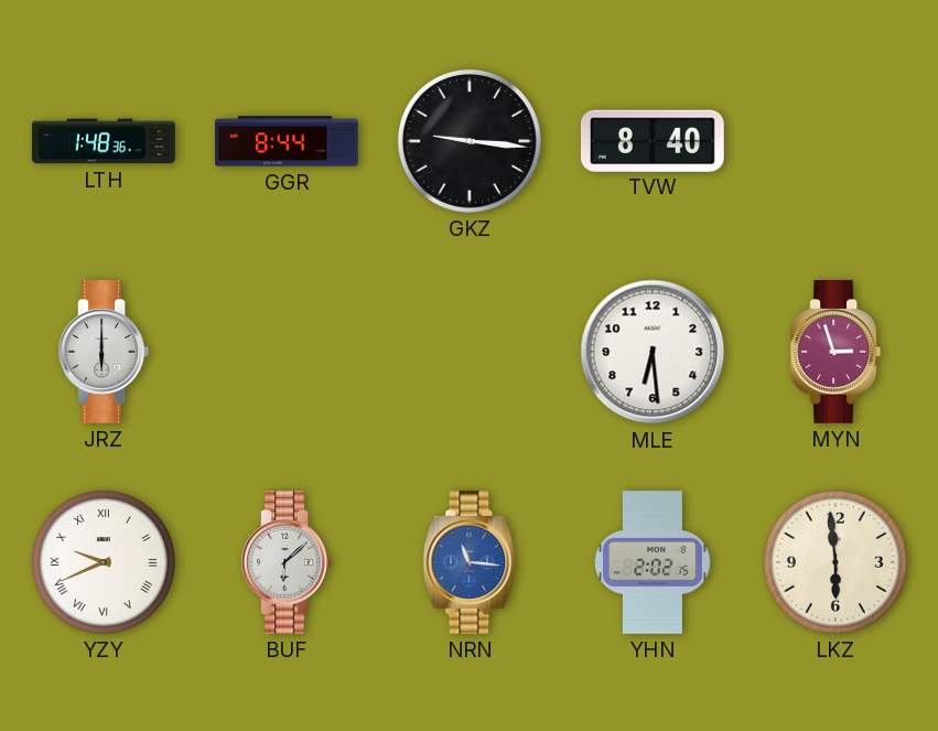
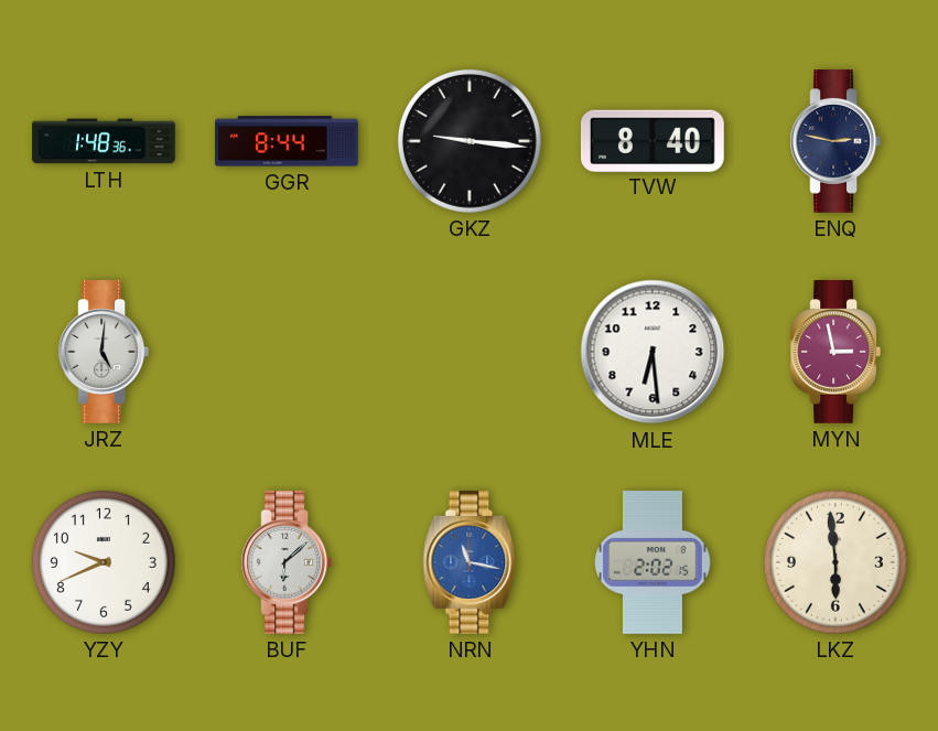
ENQ: none -> 2:47
JRZ: 6:00 -> 5:01
MYN: 2:57 -> 2:58
YZY numerals: Roman -> Arabic
NRN: 11:16 -> 11:17
